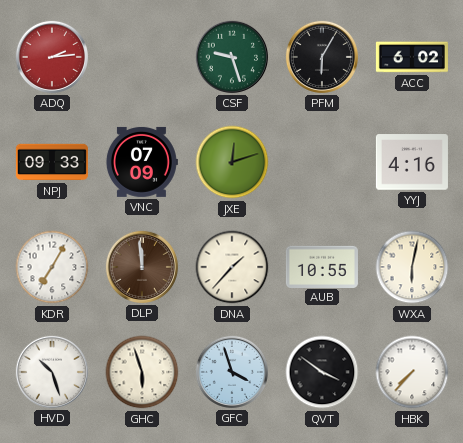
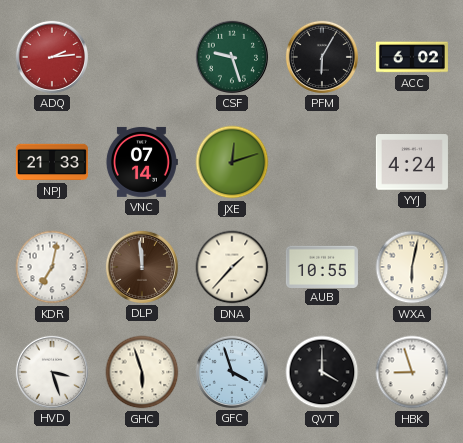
NPJ: 09:33 -> 21:33
VNC: 07:09 -> 07:14
YYJ: 4:16 -> 4:24
KDR: 7:05 -> 7:02
HVD: 10:27 -> 3:27
QVT: 3:51 -> 4:00
HBK: 7:37 -> 8:57
